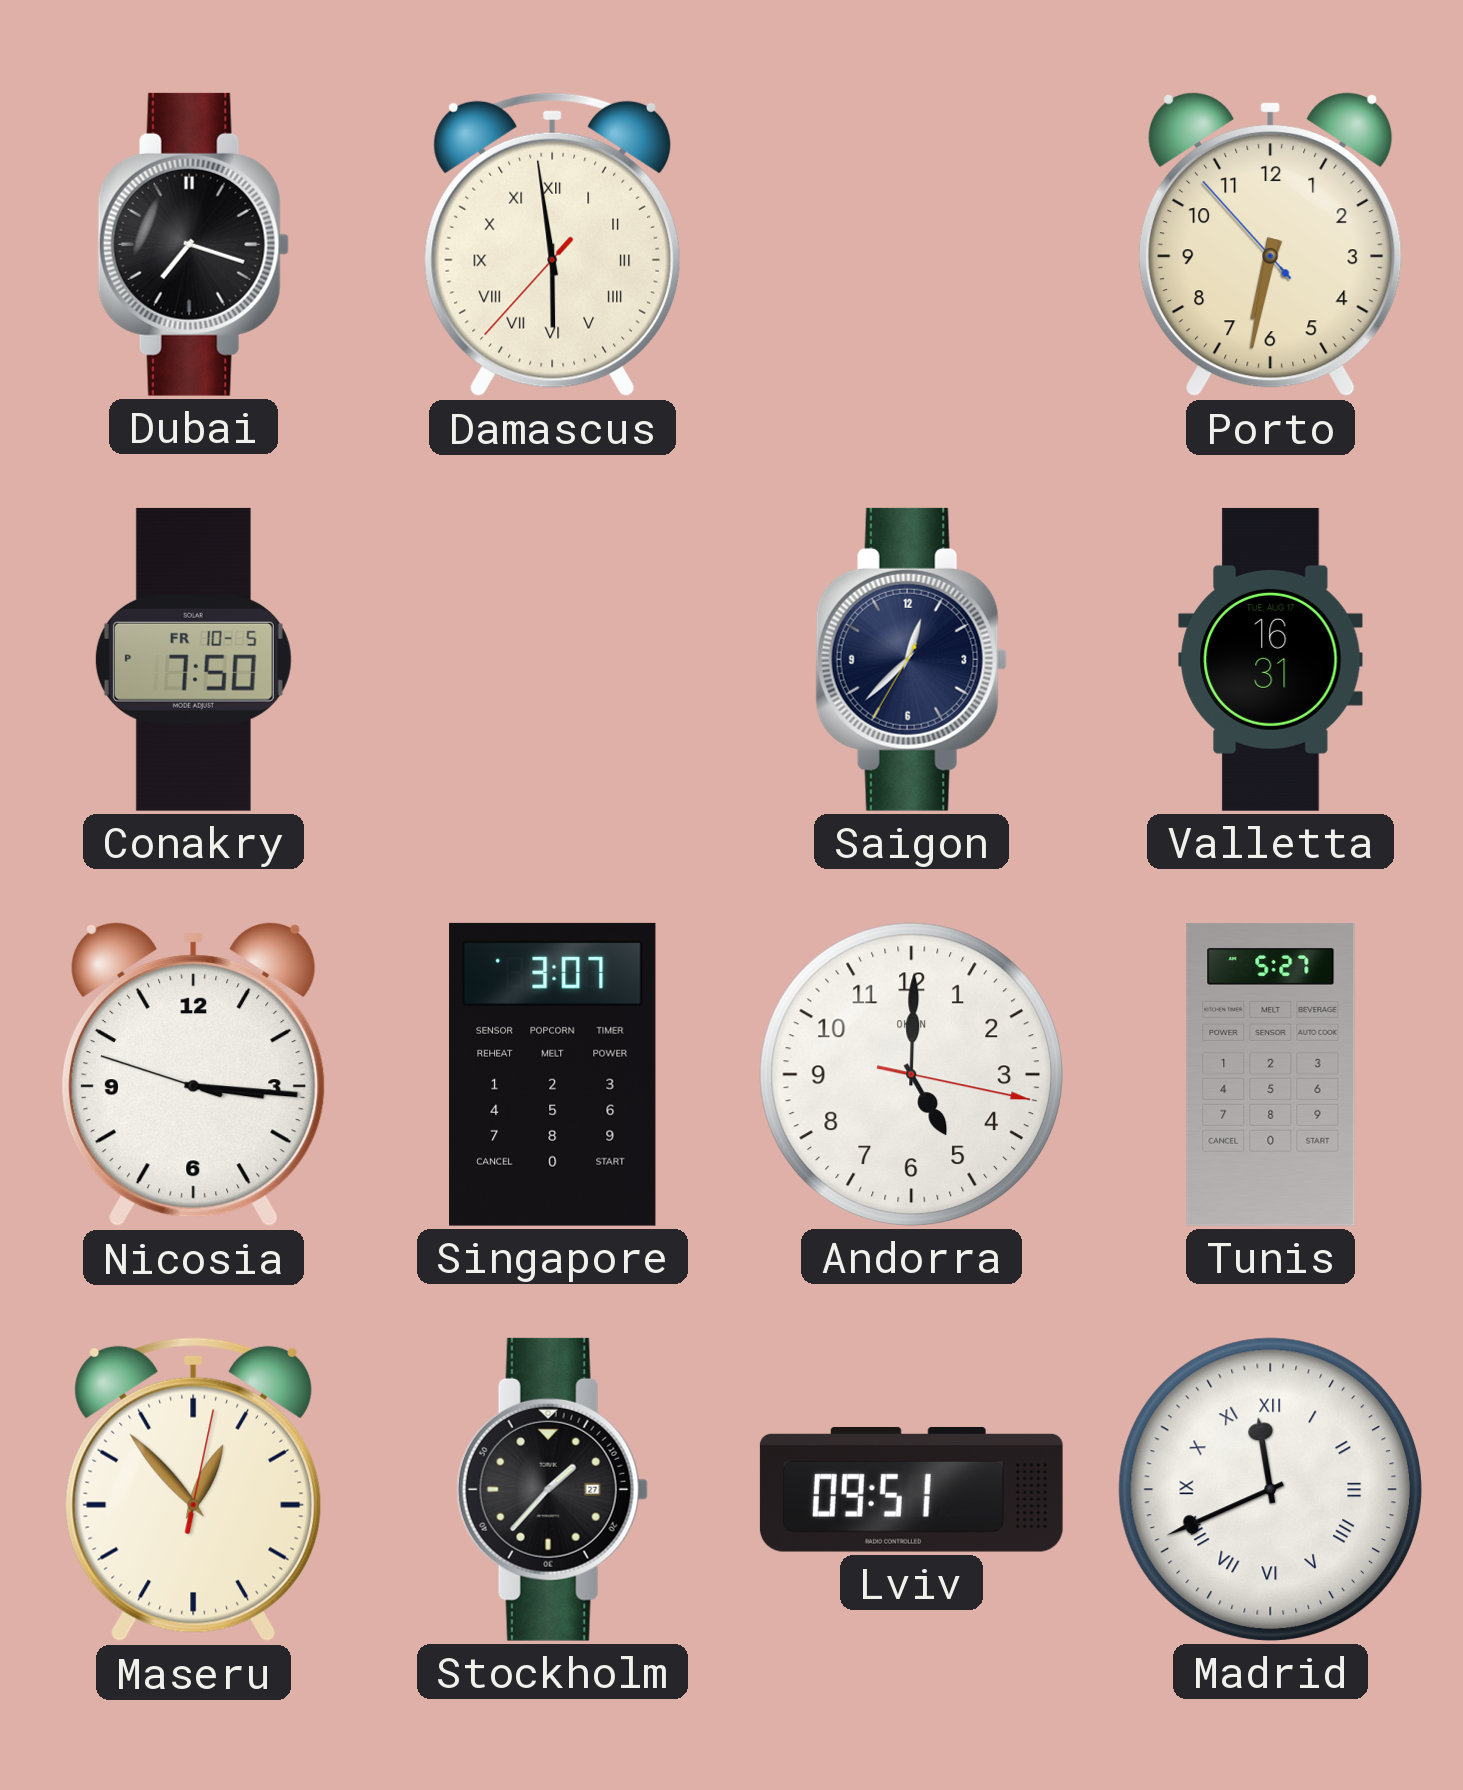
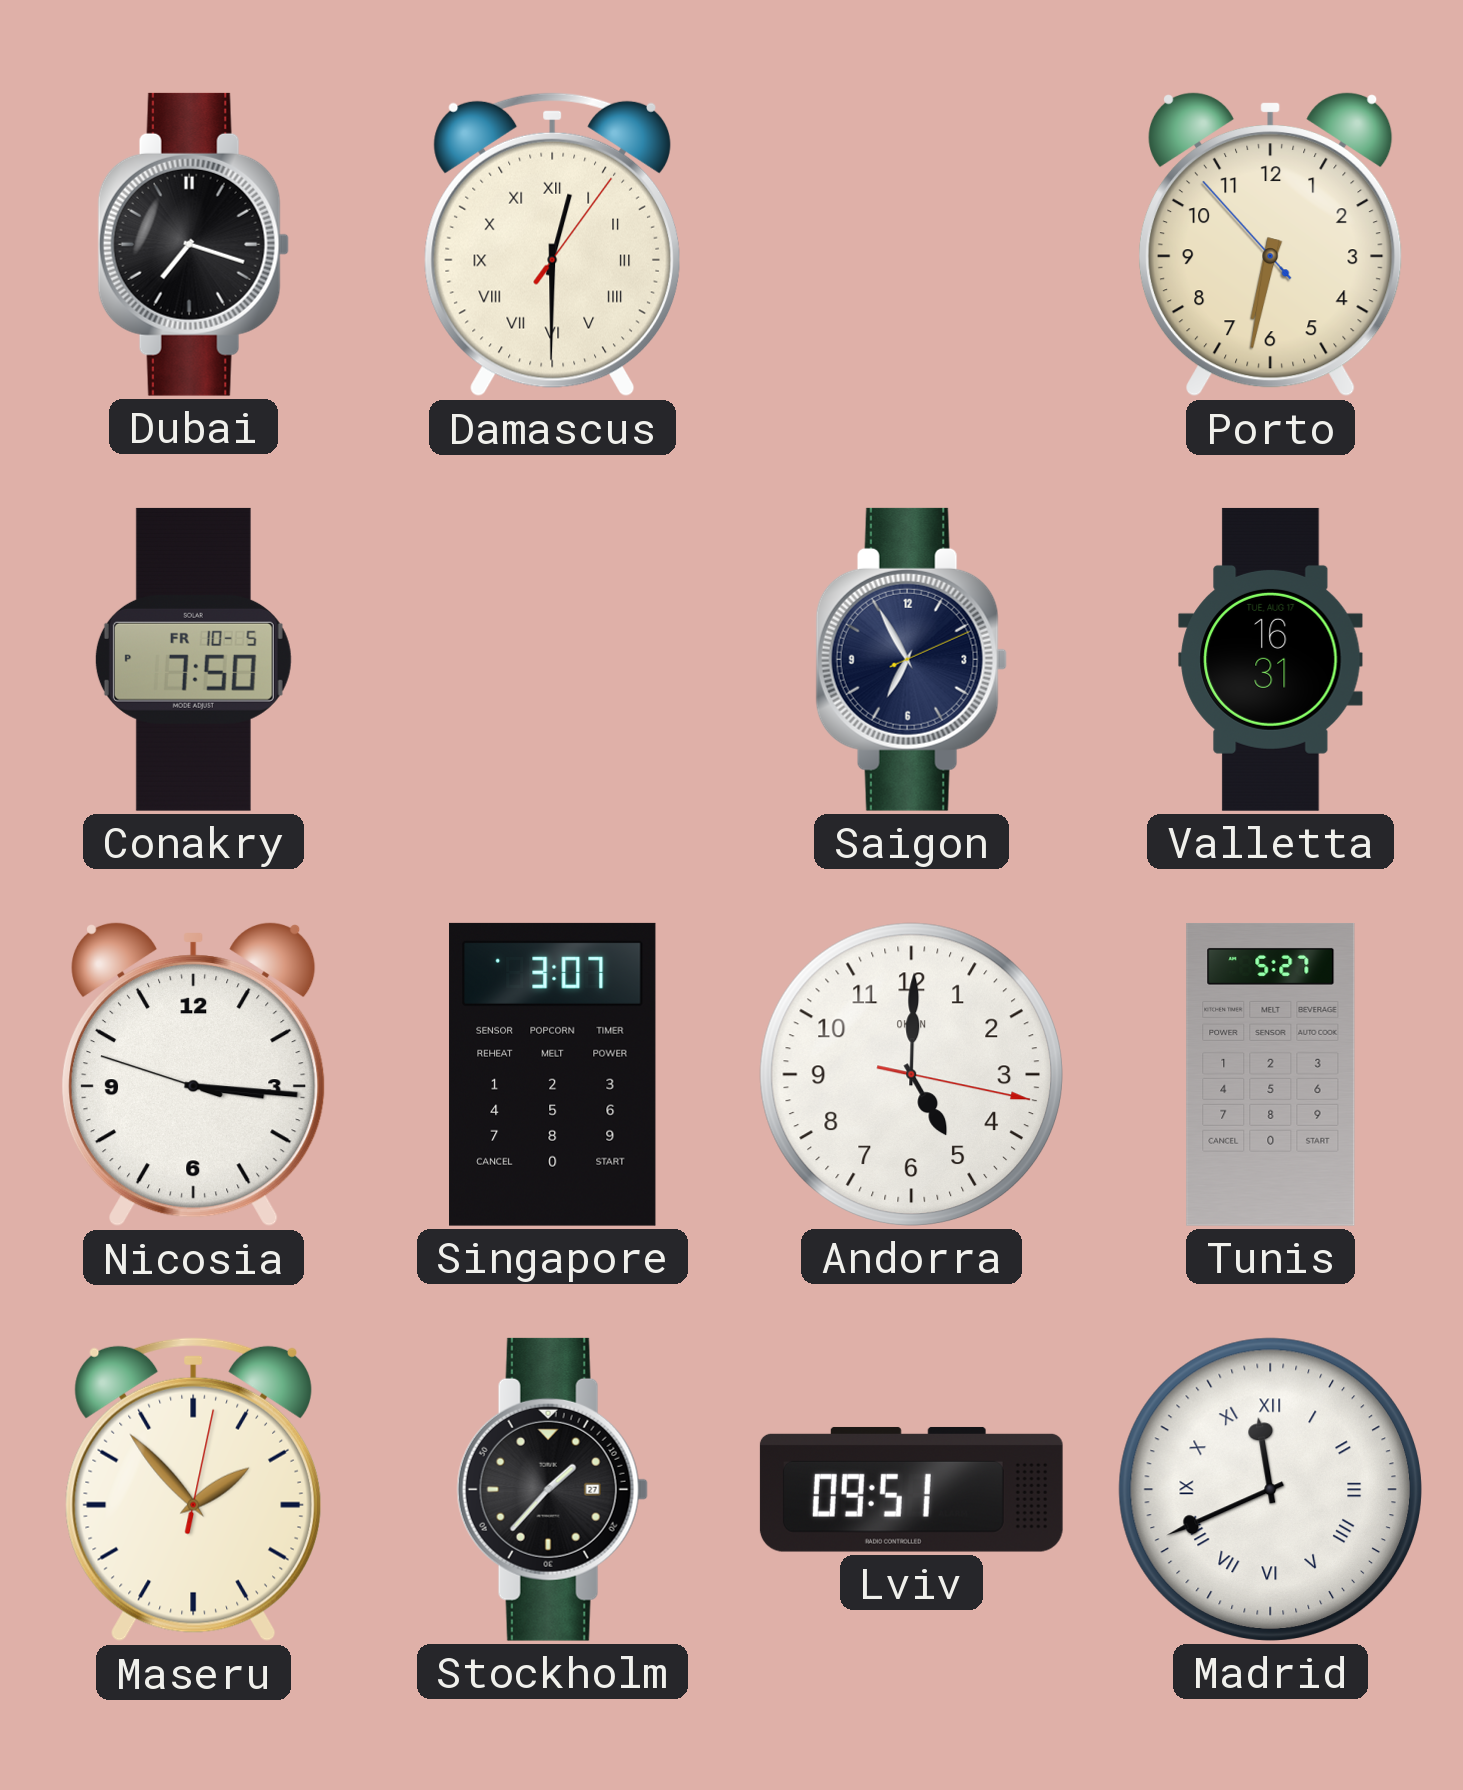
Damascus: 5:58 -> 12:30
Saigon: 12:37 -> 6:55
Maseru: 12:53 -> 1:53
